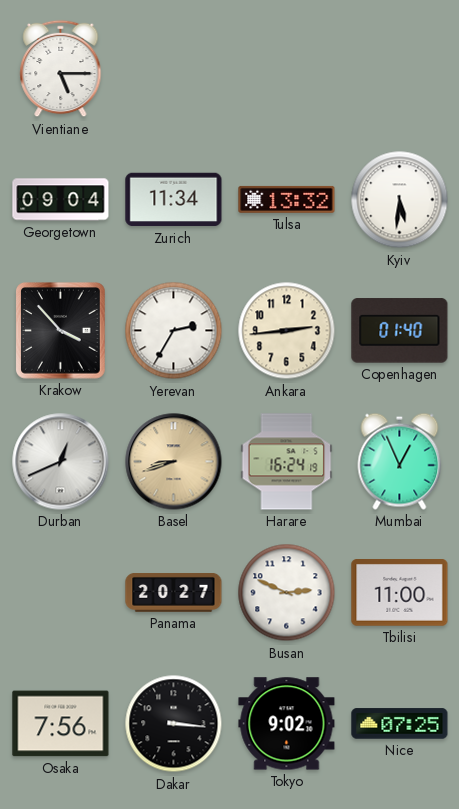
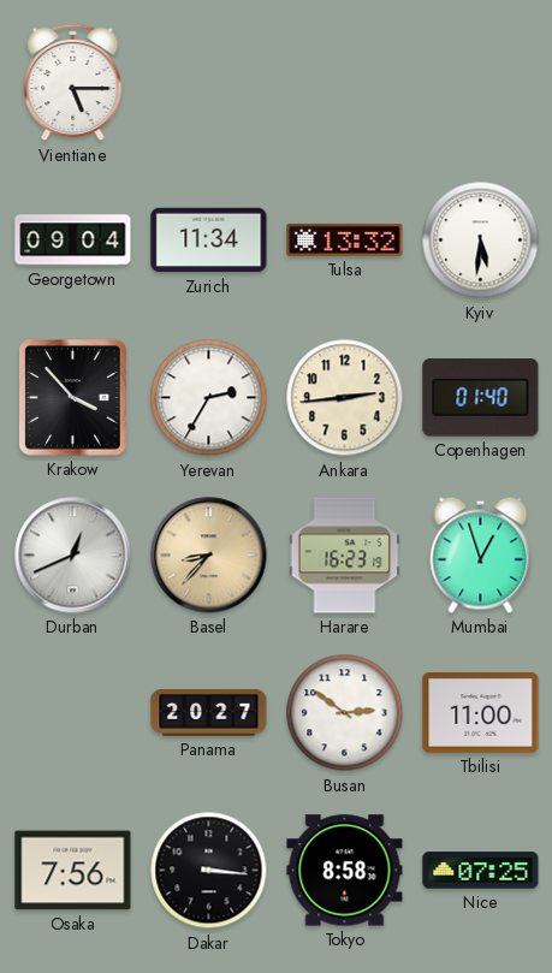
Basel: 8:42 -> 8:37
Harare: 16:24 -> 16:23
Mumbai: 12:56 -> 12:57
Busan: 2:49 -> 2:51
Tokyo: 9:02 -> 8:58
